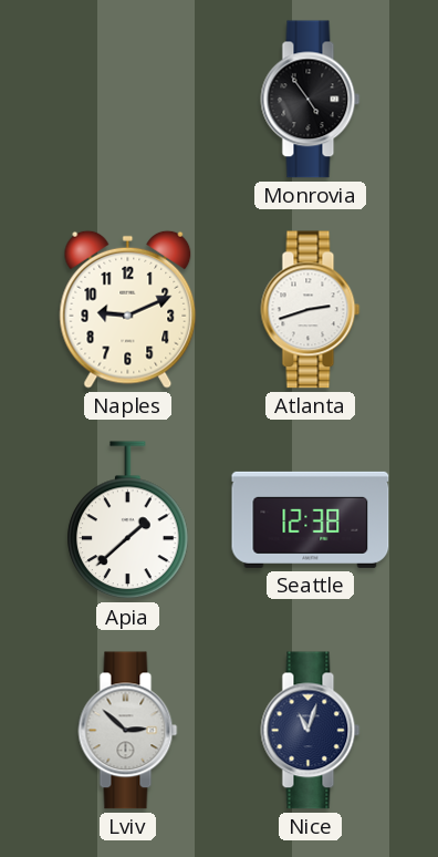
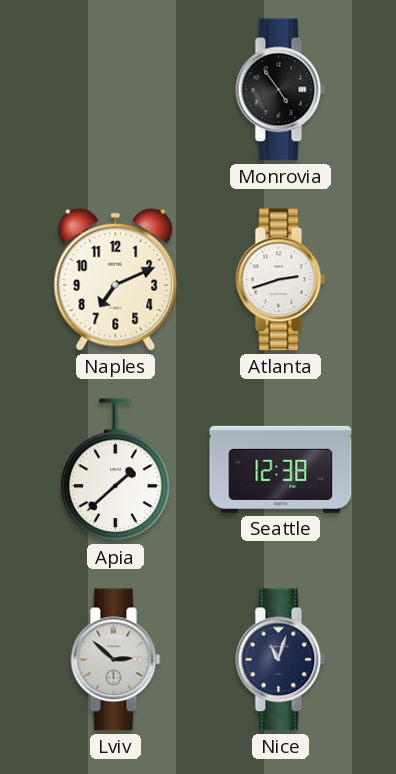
Naples: 9:11 -> 7:11
